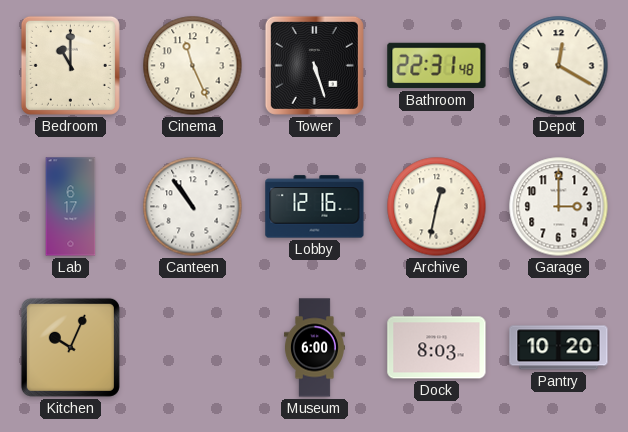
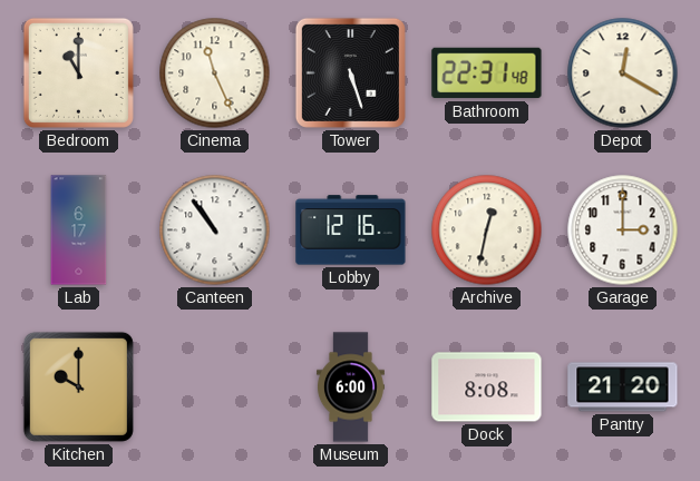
Kitchen: 10:04 -> 10:00
Dock: 8:03 -> 8:08
Pantry: 10:20 -> 21:20
